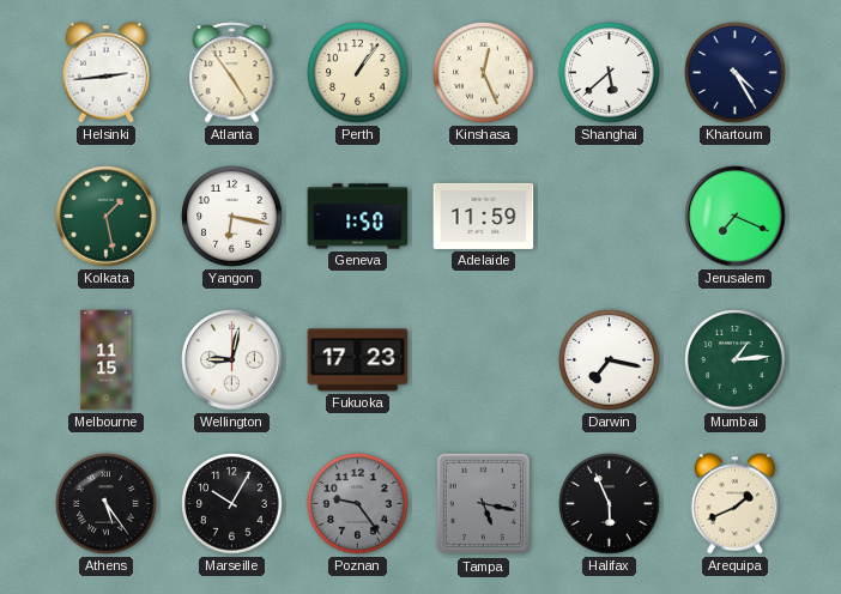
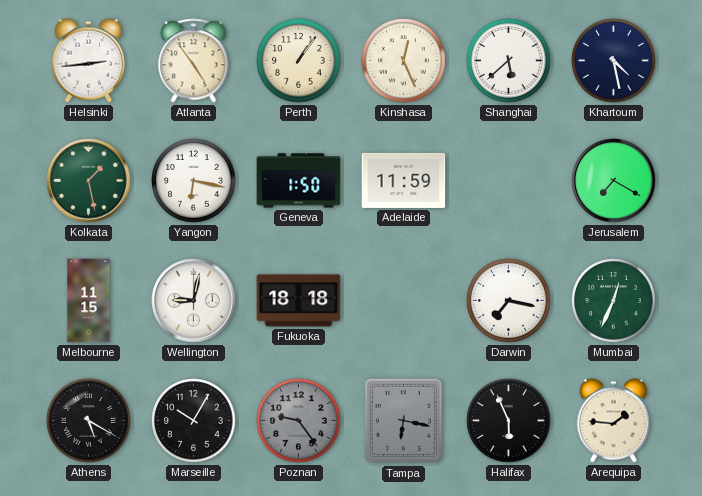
Khartoum: 4:25 -> 4:28
Jerusalem: 7:19 -> 7:20
Fukuoka: 17:23 -> 18:18
Mumbai: 1:14 -> 12:34
Athens: 5:24 -> 5:20
Tampa: 5:17 -> 6:17
Arequipa: 1:41 -> 1:46
